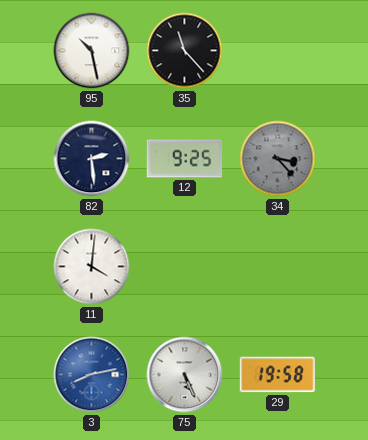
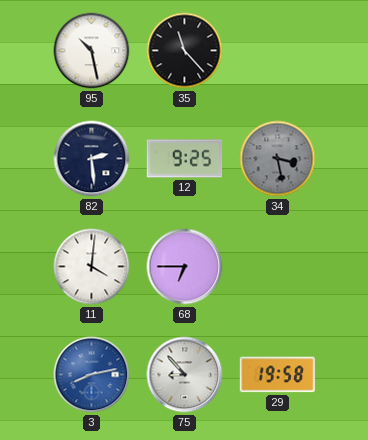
34: 3:23 -> 3:28
68: none -> 6:45
75: 5:26 -> 8:53
